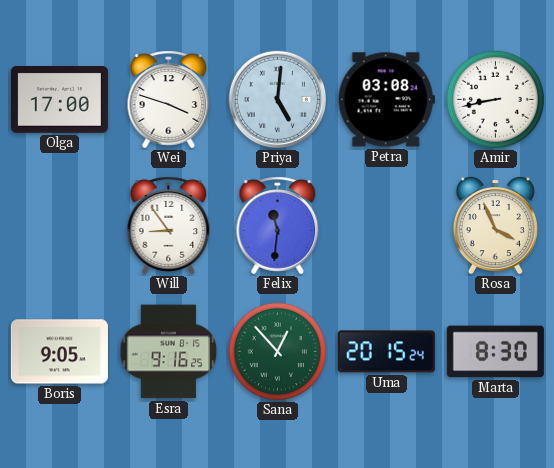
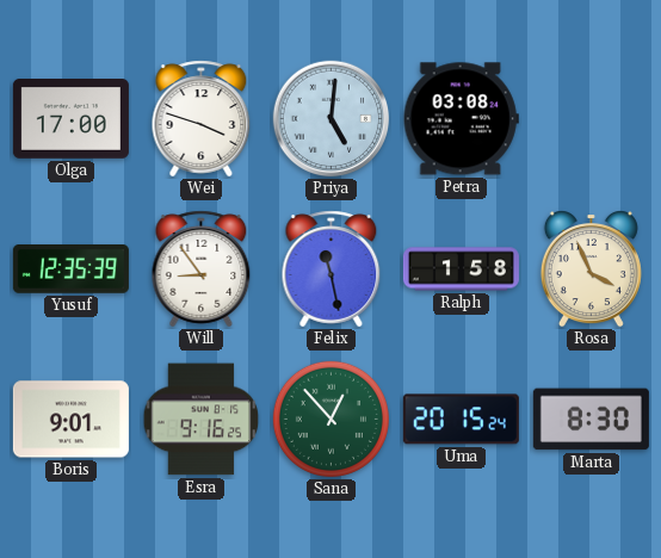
Amir: 8:43 -> none
Yusuf: none -> 12:35
Felix: 11:31 -> 11:28
Ralph: none -> 1:58
Boris: 9:05 -> 9:01
